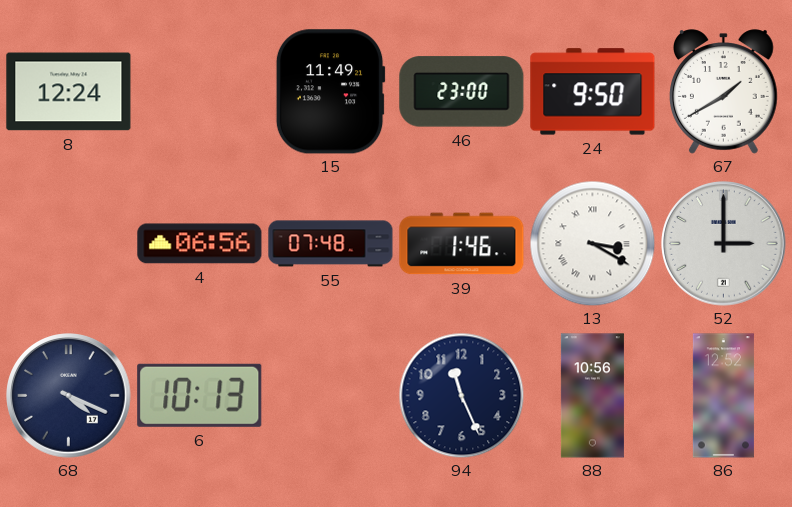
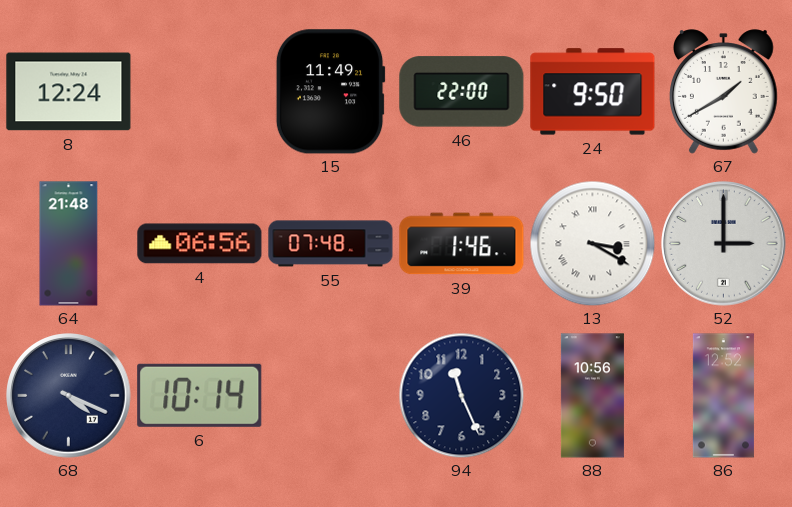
46: 23:00 -> 22:00
64: none -> 21:48
6: 10:13 -> 10:14
